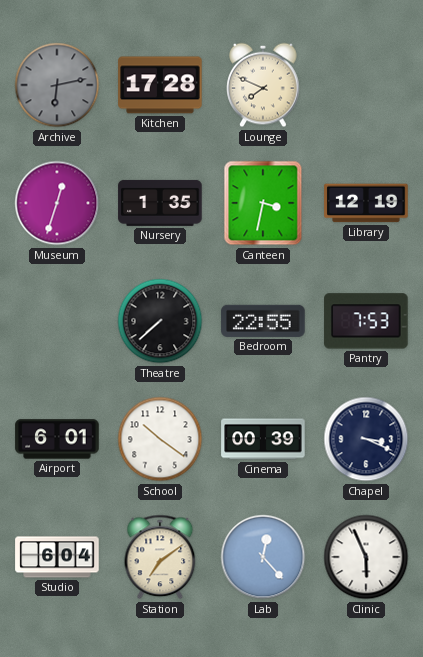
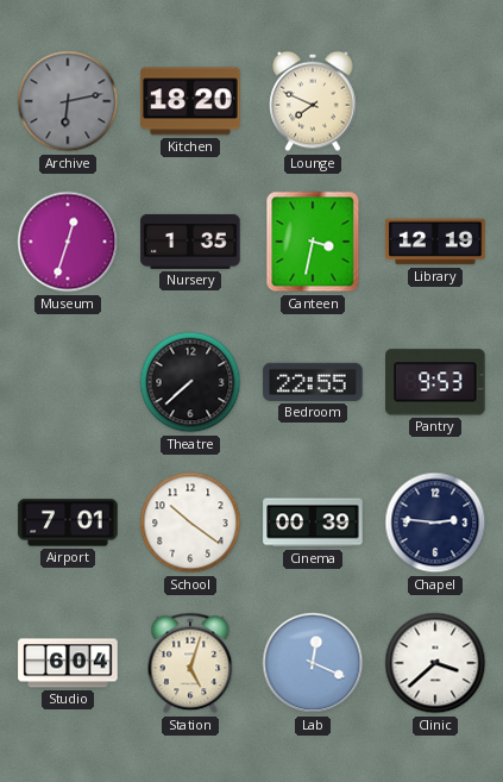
Kitchen: 17:28 -> 18:20
Pantry: 7:53 -> 9:53
Airport: 6:01 -> 7:01
Chapel: 3:19 -> 2:46
Station: 7:09 -> 5:03
Lab: 12:23 -> 12:19
Clinic: 5:56 -> 3:38
